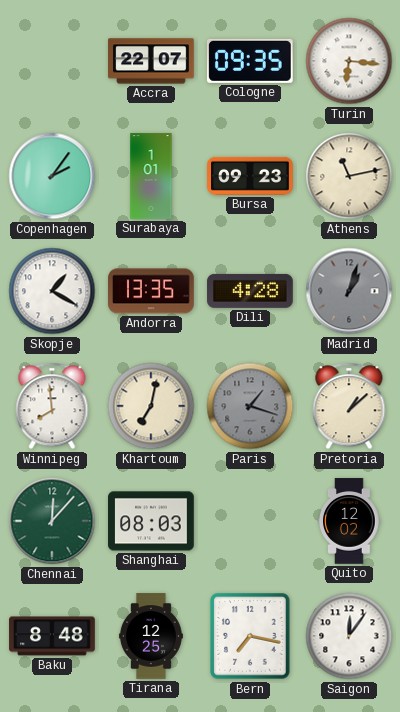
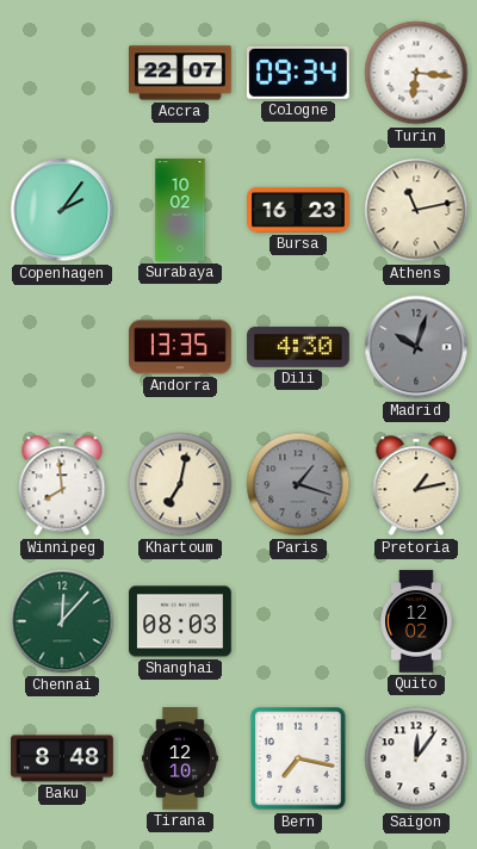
Cologne: 09:35 -> 09:34
Surabaya: 1:01 -> 10:02
Bursa: 09:23 -> 16:23
Skopje: 1:20 -> none
Dili: 4:28 -> 4:30
Madrid: 1:03 -> 10:03
Pretoria: 1:08 -> 1:13
Tirana: 12:25 -> 12:10
